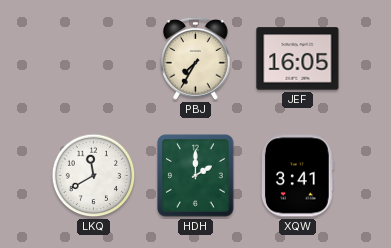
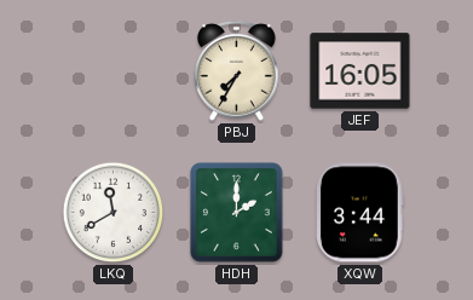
XQW: 3:41 -> 3:44
